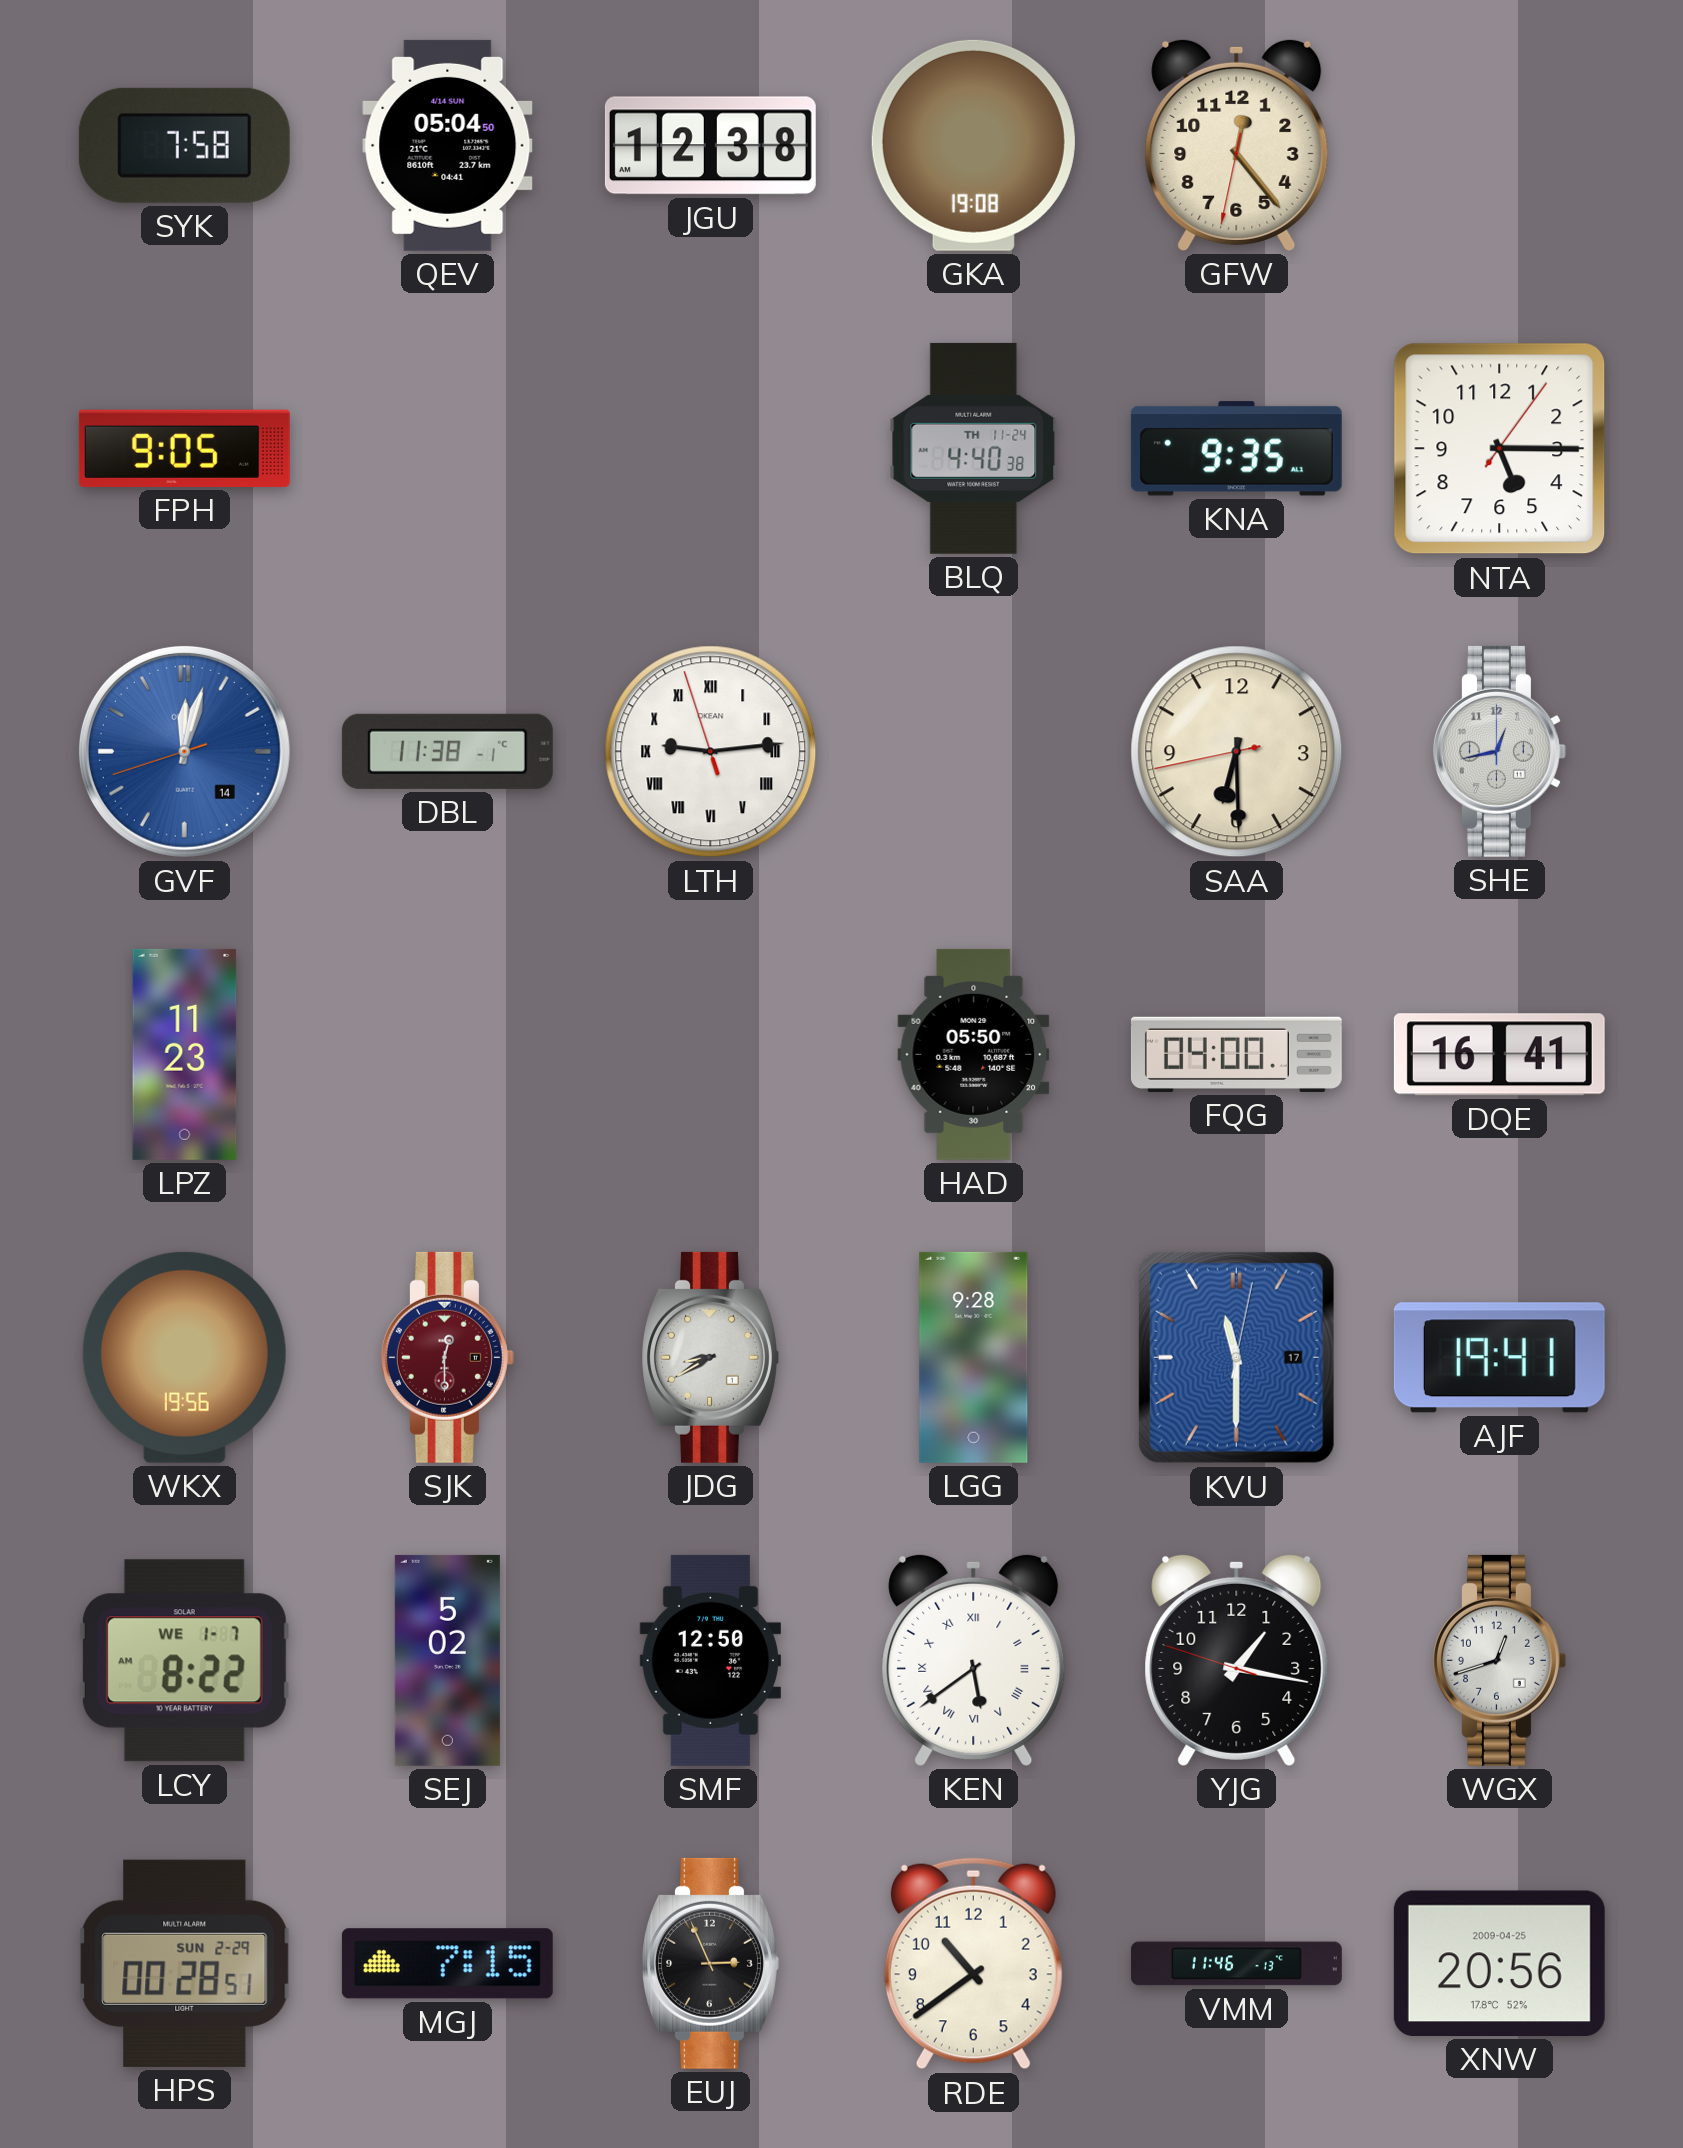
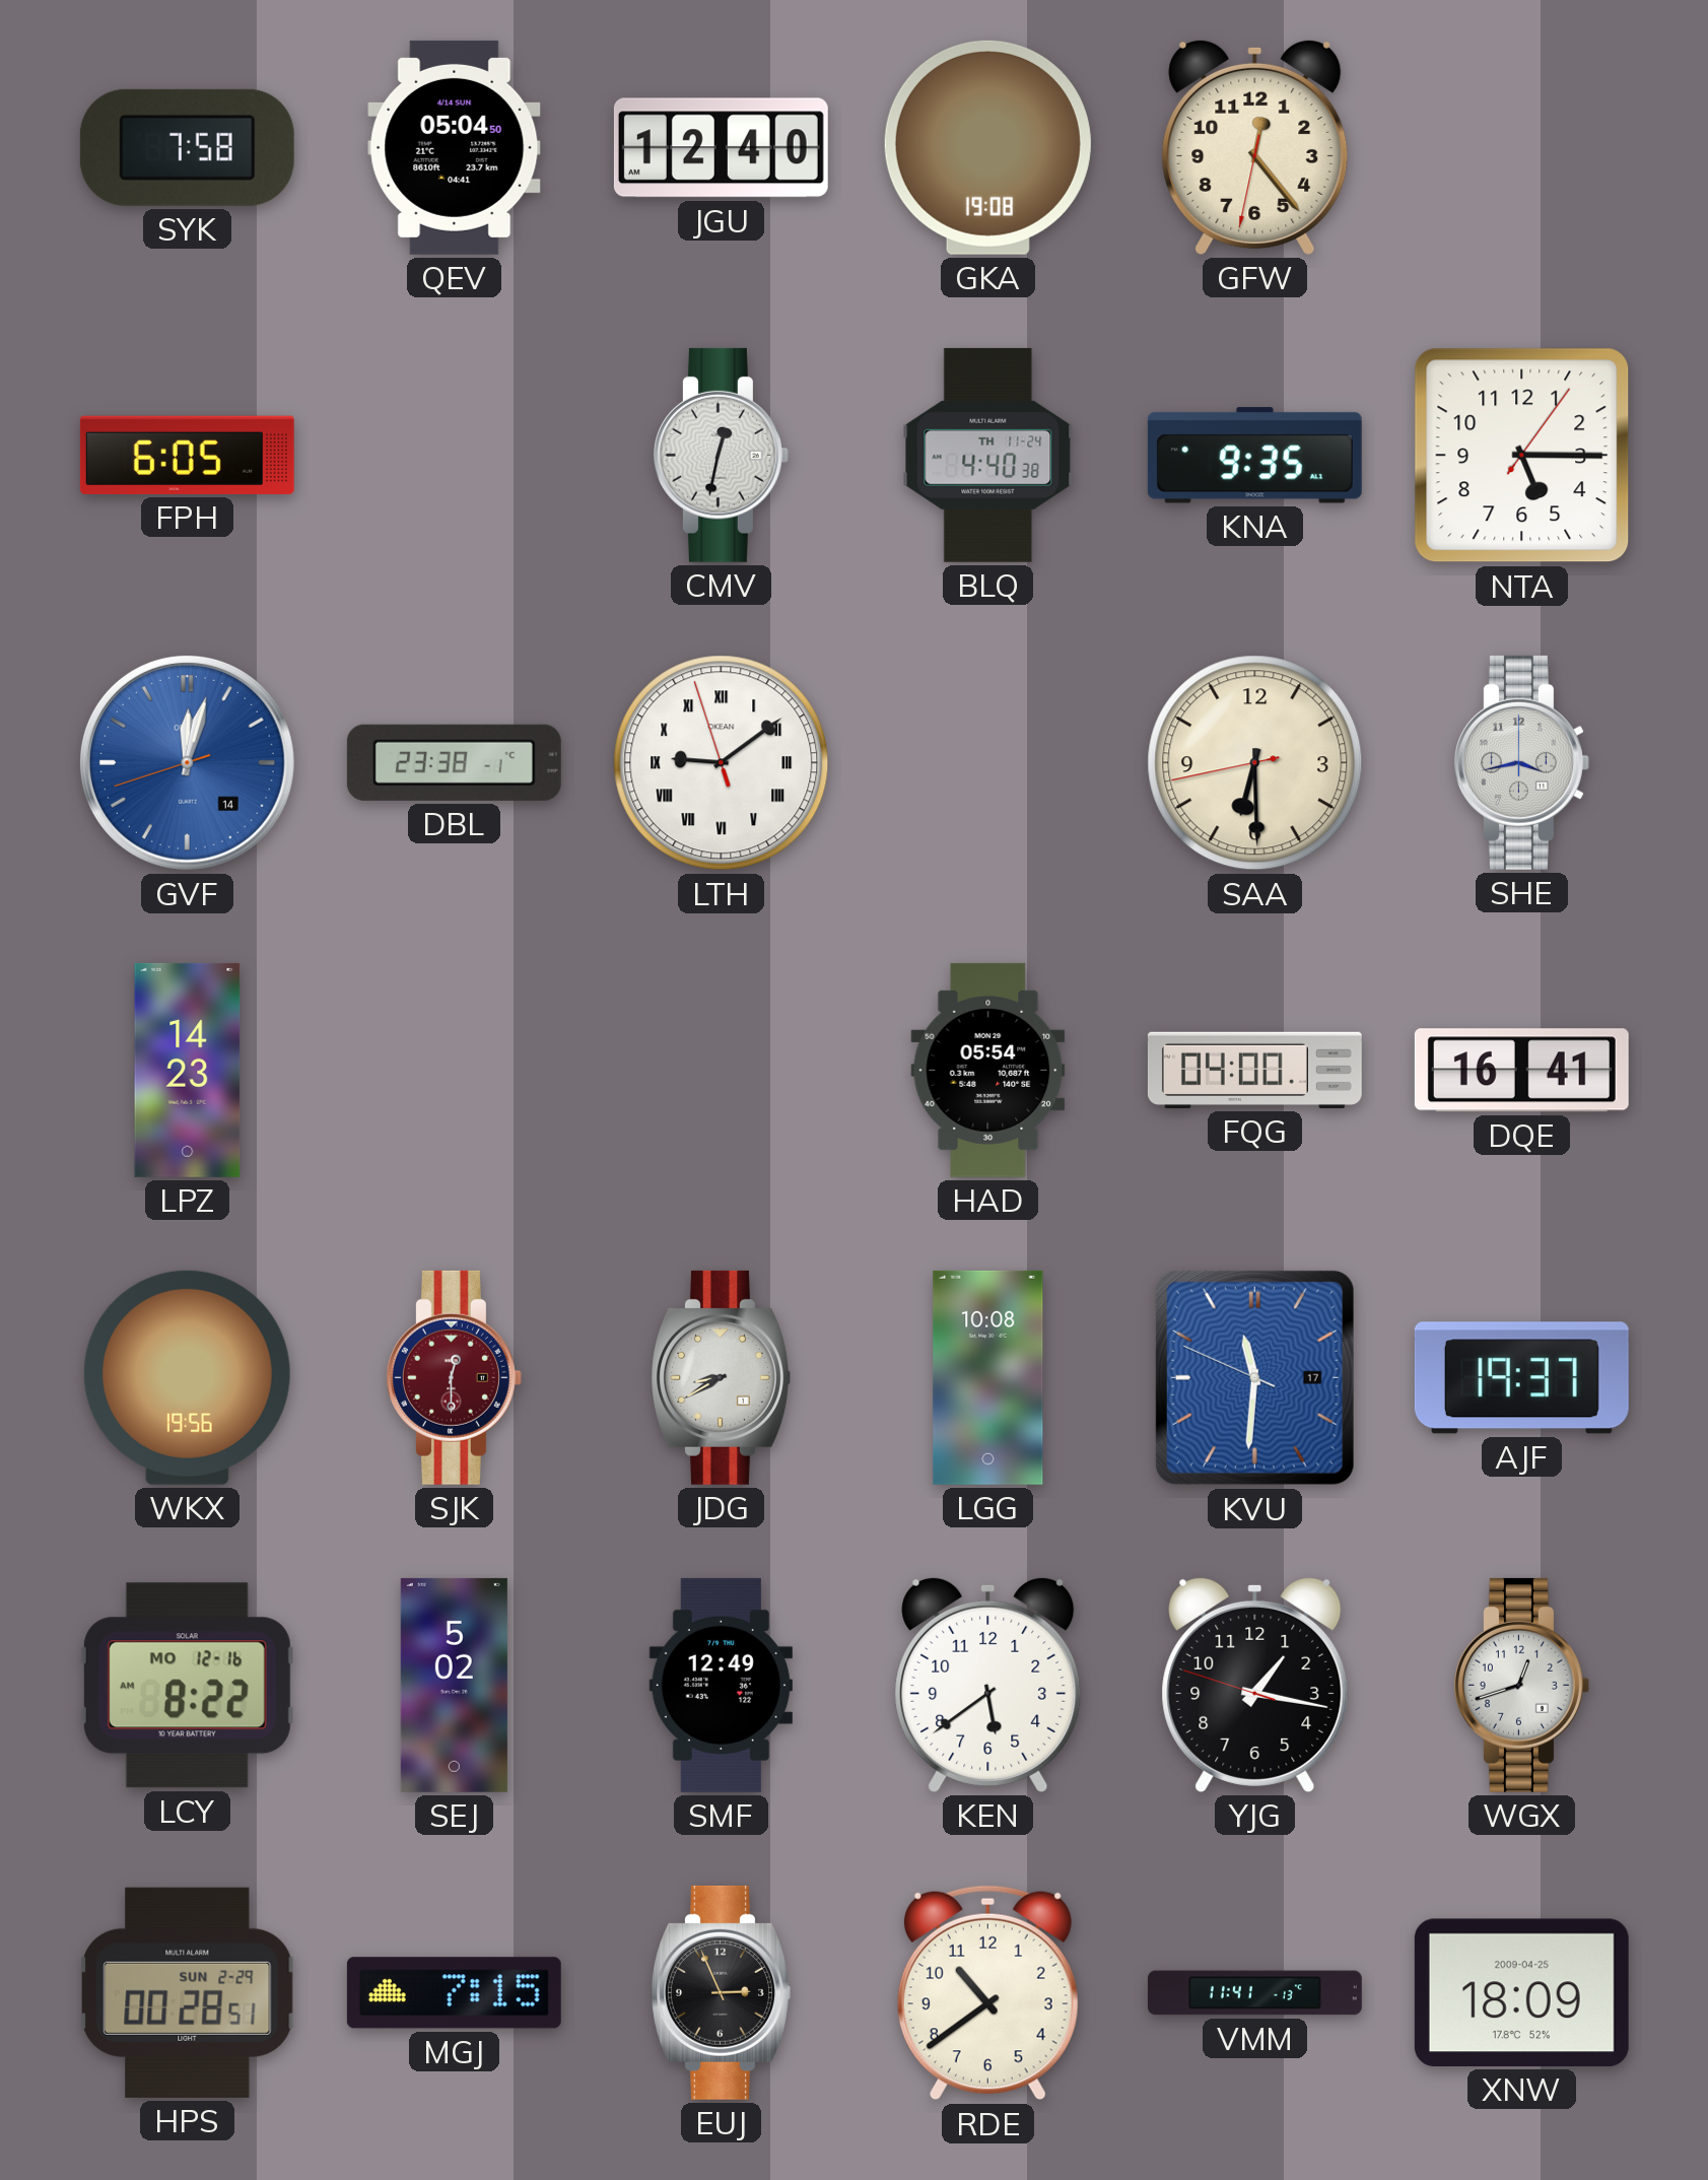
JGU: 12:38 -> 12:40
FPH: 9:05 -> 6:05
CMV: none -> 12:32
DBL: 11:38 -> 23:38
LTH: 9:13 -> 9:08
SHE: 12:43 -> 3:43
LPZ: 11:23 -> 14:23
HAD: 05:50 -> 05:54
LGG: 9:28 -> 10:08
KVU: 11:30:02 -> 11:30:49
AJF: 19:41 -> 19:37
LCY date: WE 1-7 -> MO 12-16
SMF: 12:50 -> 12:49
KEN numerals: Roman -> Arabic
VMM: 11:46 -> 11:41
XNW: 20:56 -> 18:09
